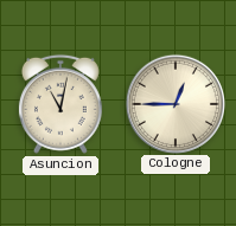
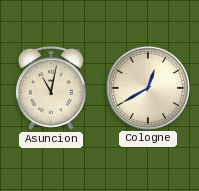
Cologne: 12:45 -> 12:40
